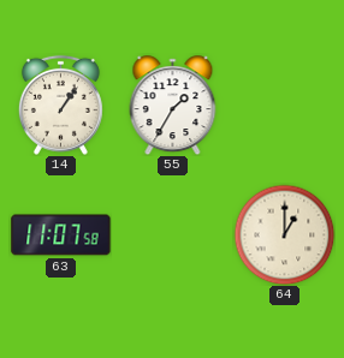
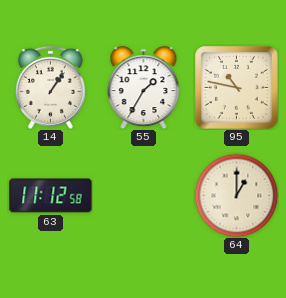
95: none -> 10:47
63: 11:07 -> 11:12
